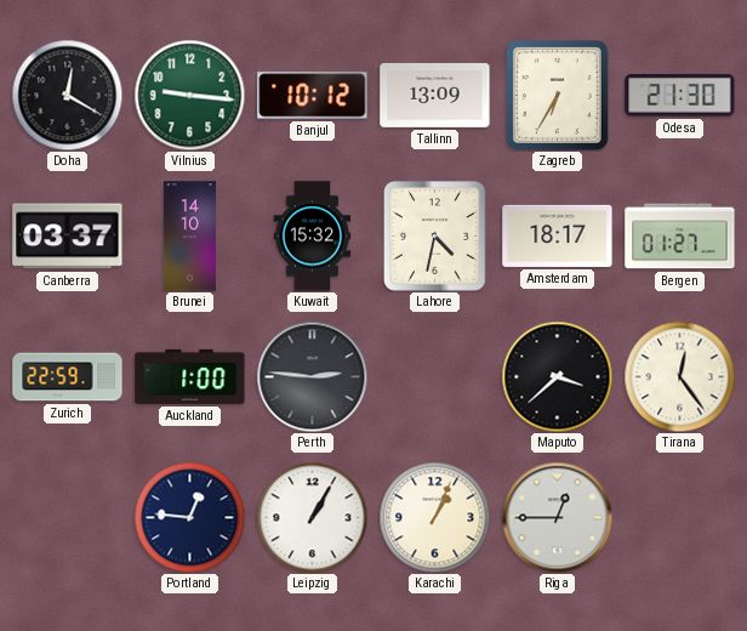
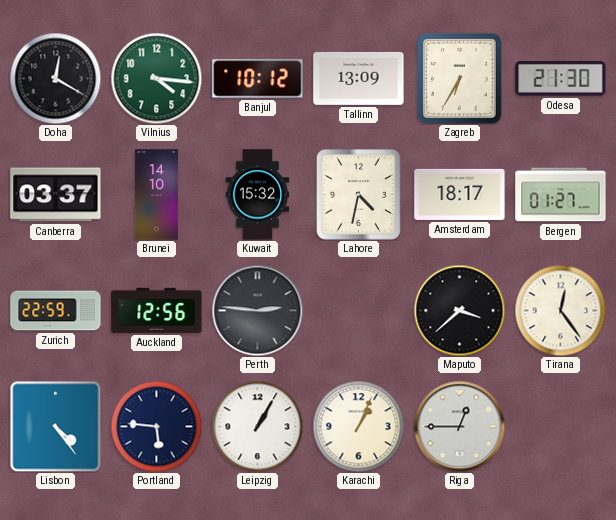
Vilnius: 9:16 -> 4:16
Auckland: 1:00 -> 12:56
Lisbon: none -> 4:24
Portland: 12:46 -> 5:46
